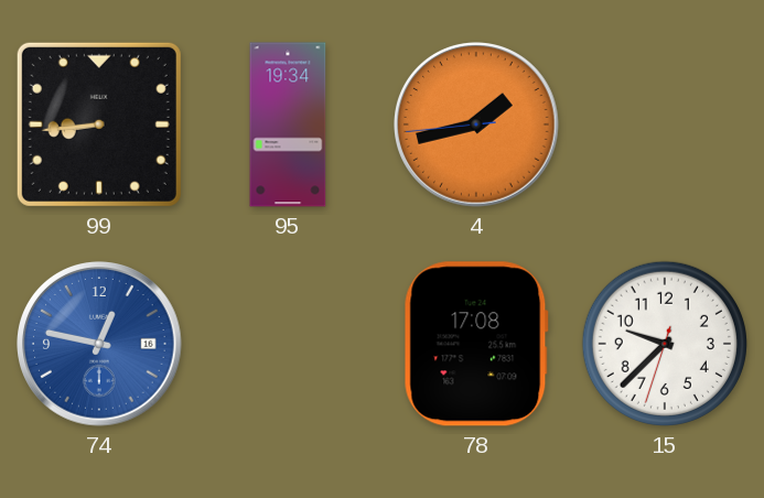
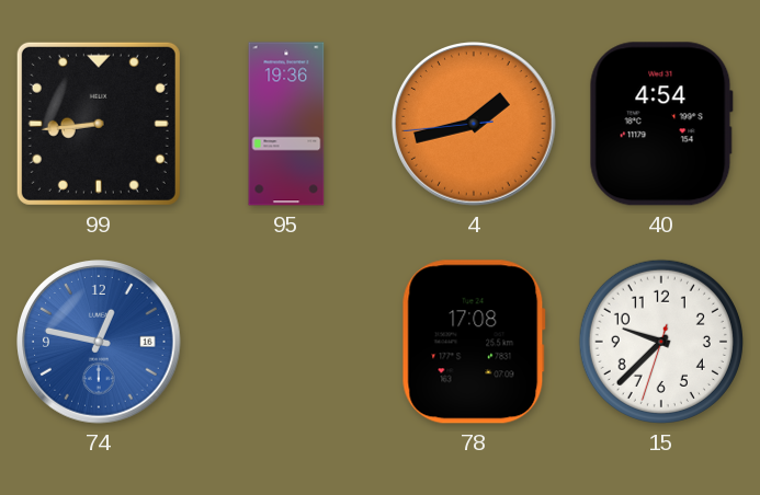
95: 19:34 -> 19:36
40: none -> 4:54
